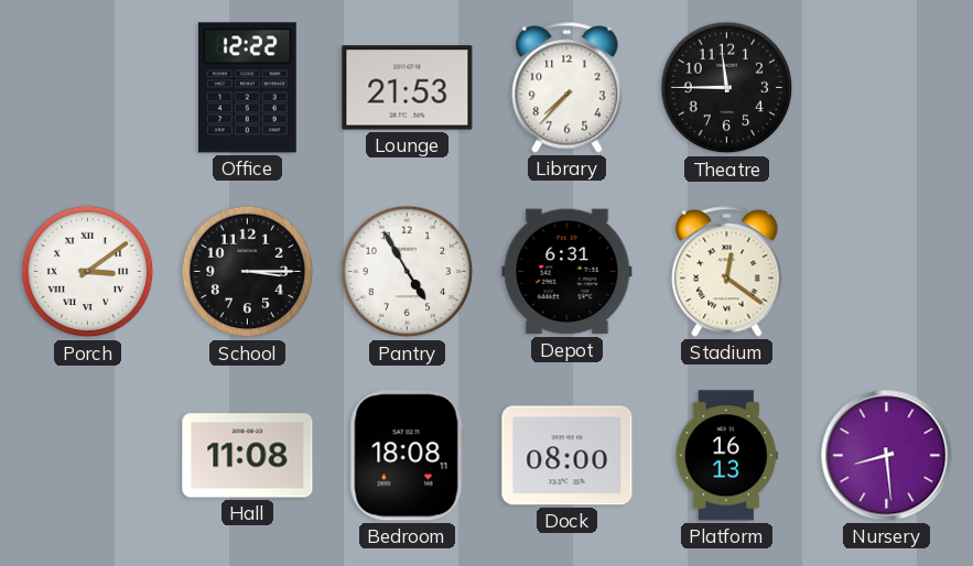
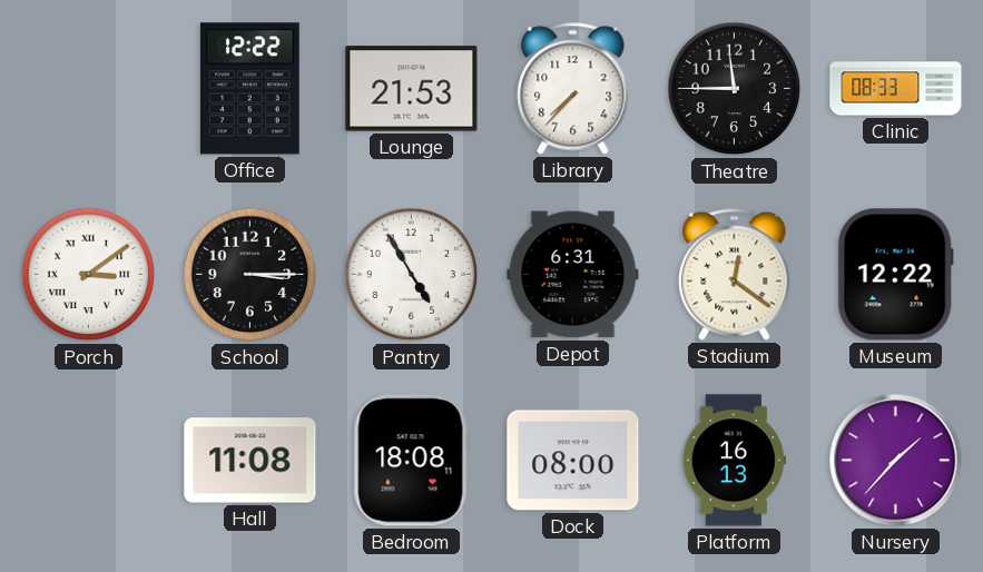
Clinic: none -> 08:33
Museum: none -> 12:22
Nursery: 8:29 -> 1:37
